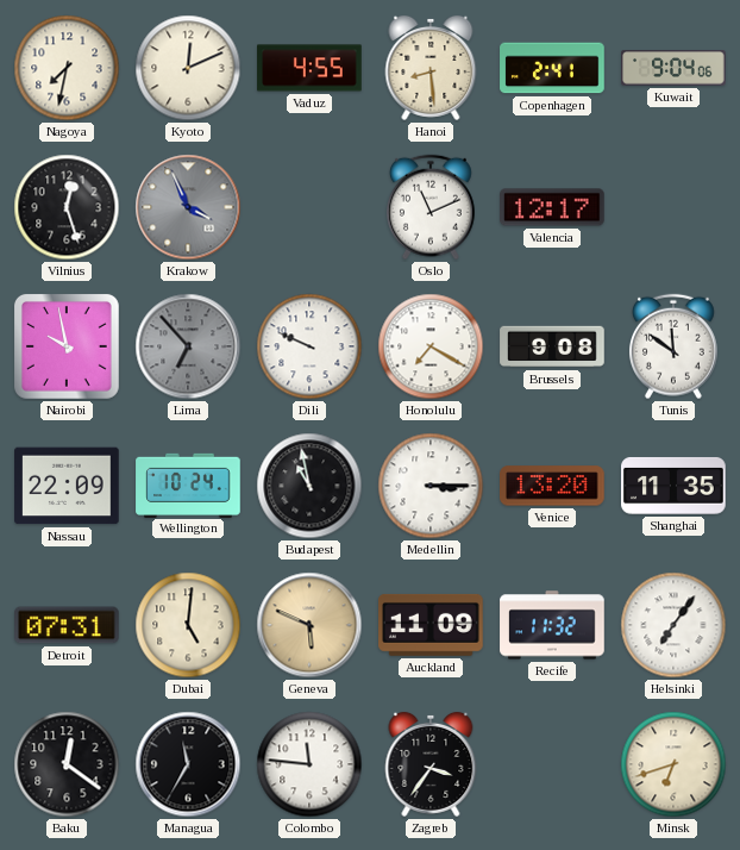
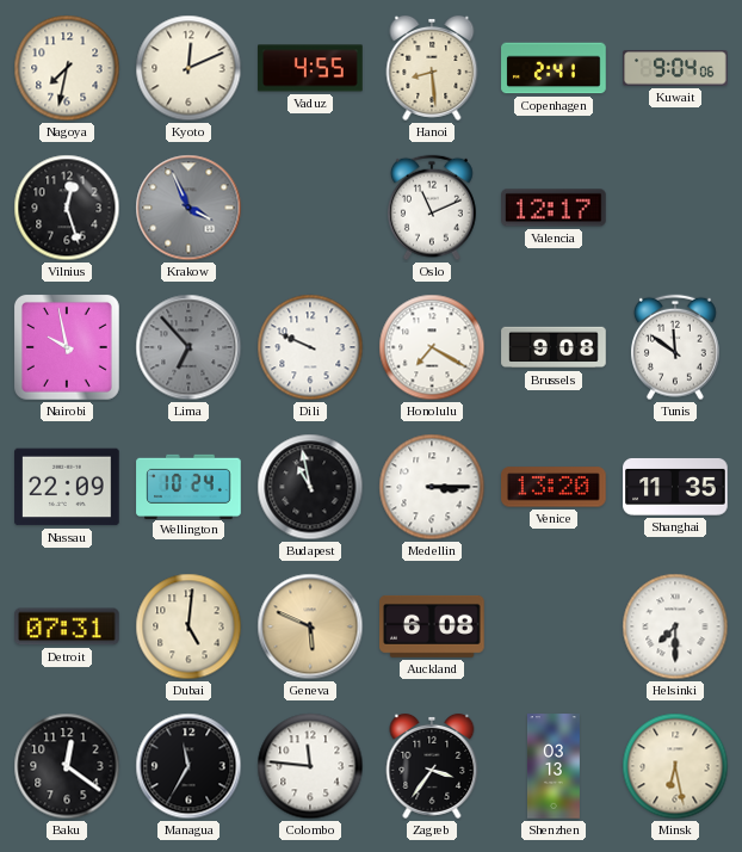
Auckland: 11:09 -> 6:08
Recife: 11:32 -> none
Helsinki: 7:06 -> 7:30
Shenzhen: none -> 03:13
Minsk: 6:42 -> 6:28
